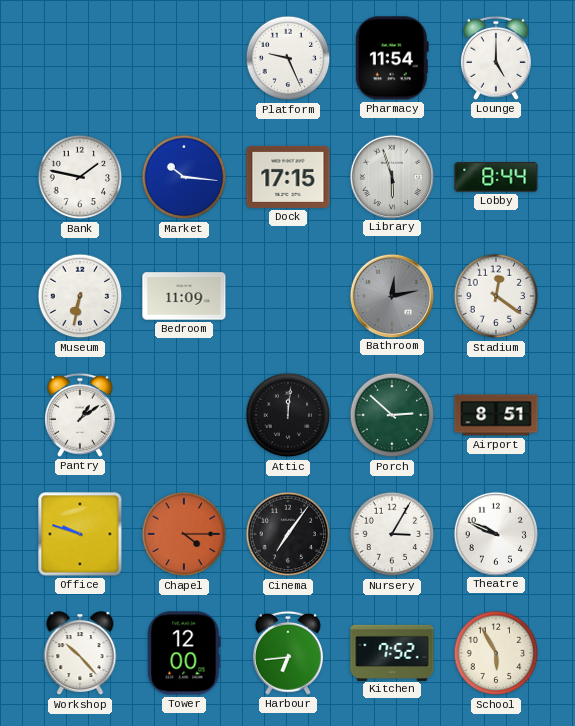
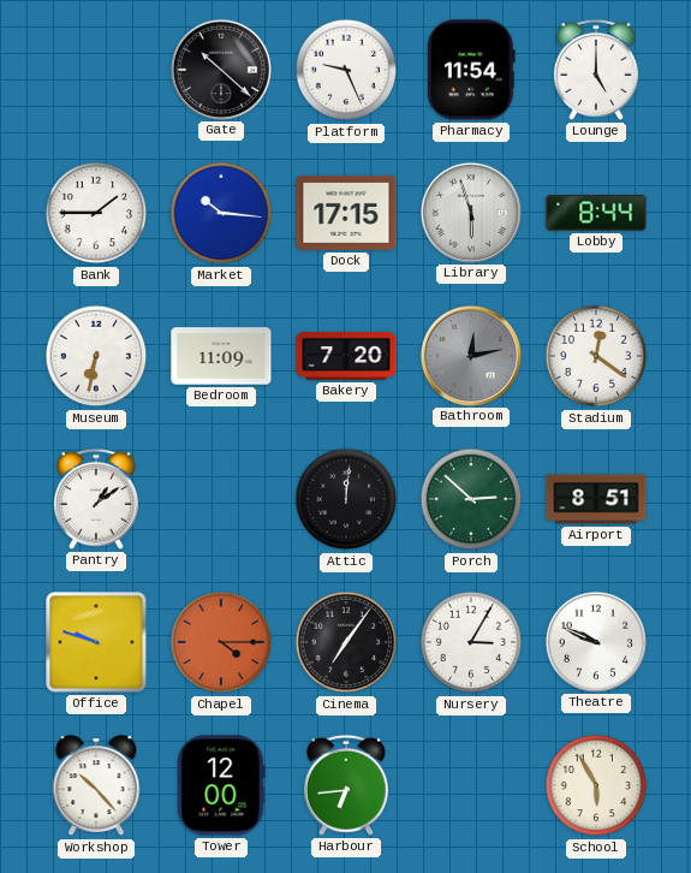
Gate: none -> 10:22
Bank: 1:47 -> 1:45
Bakery: none -> 7:20
Kitchen: 7:52 -> none
